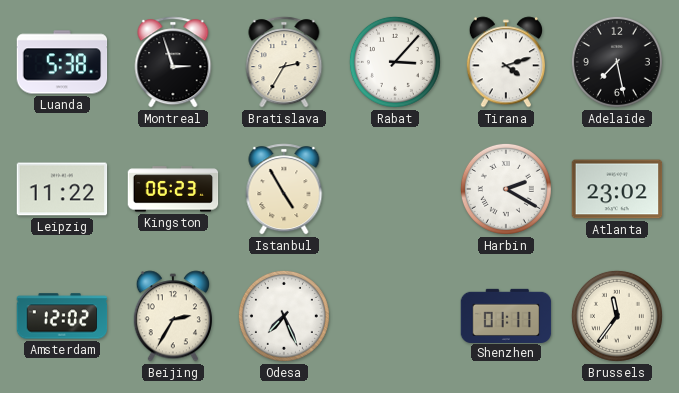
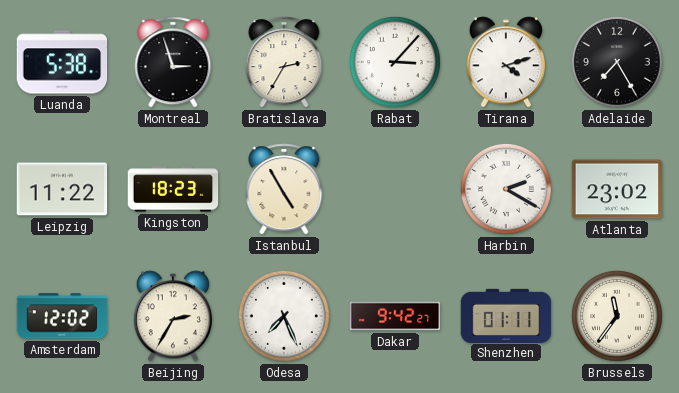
Adelaide: 7:28 -> 7:25
Kingston: 06:23 -> 18:23
Dakar: none -> 9:42
